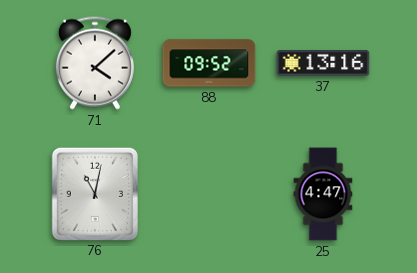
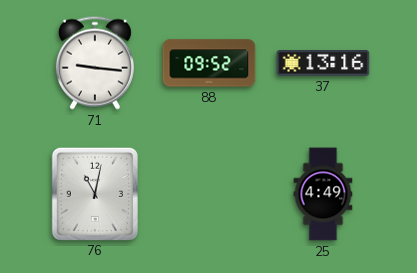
71: 4:08 -> 9:16
25: 4:47 -> 4:49
